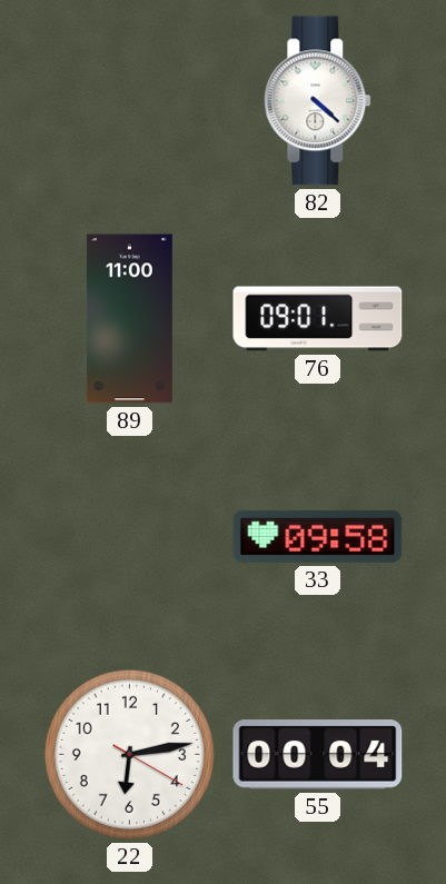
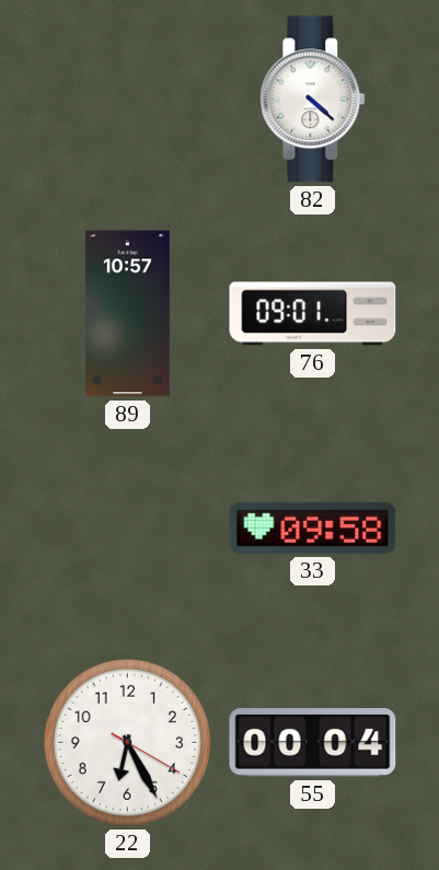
89: 11:00 -> 10:57
22: 6:13 -> 6:25
